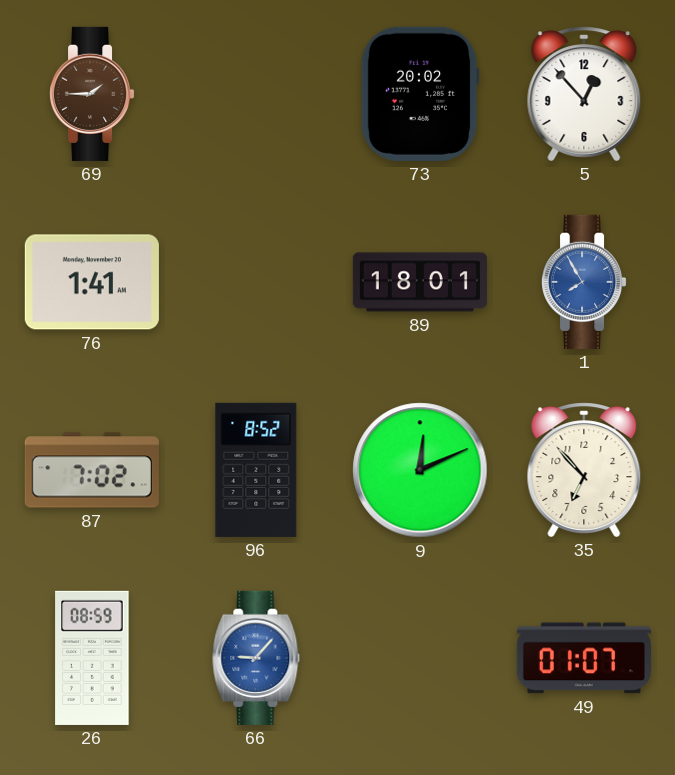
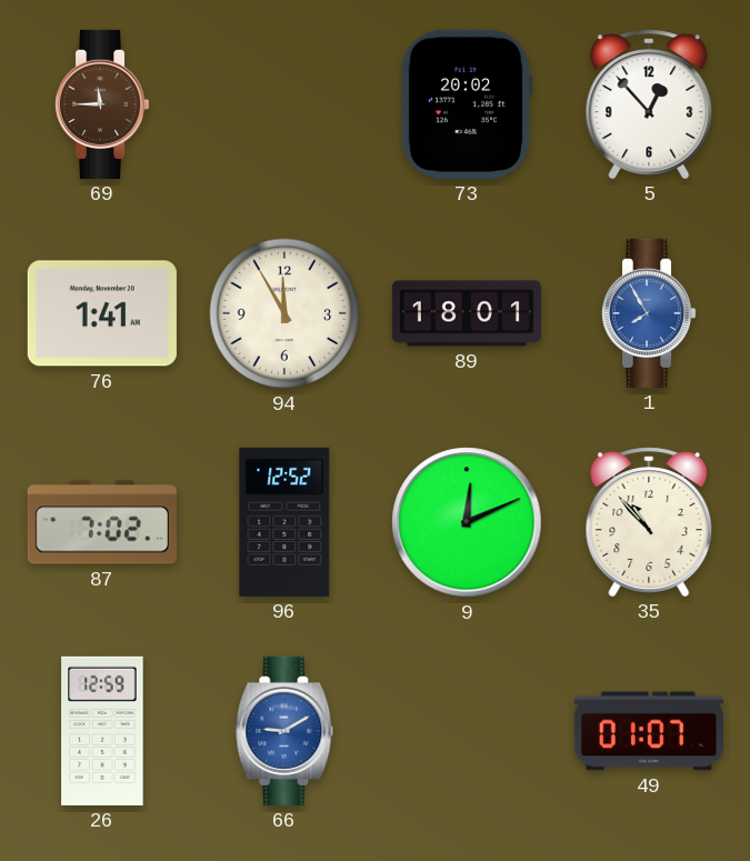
69: 1:45 -> 11:45
94: none -> 11:55
96: 8:52 -> 12:52
35: 6:53 -> 10:53
26: 08:59 -> 12:59
66: 9:07 -> 9:10
